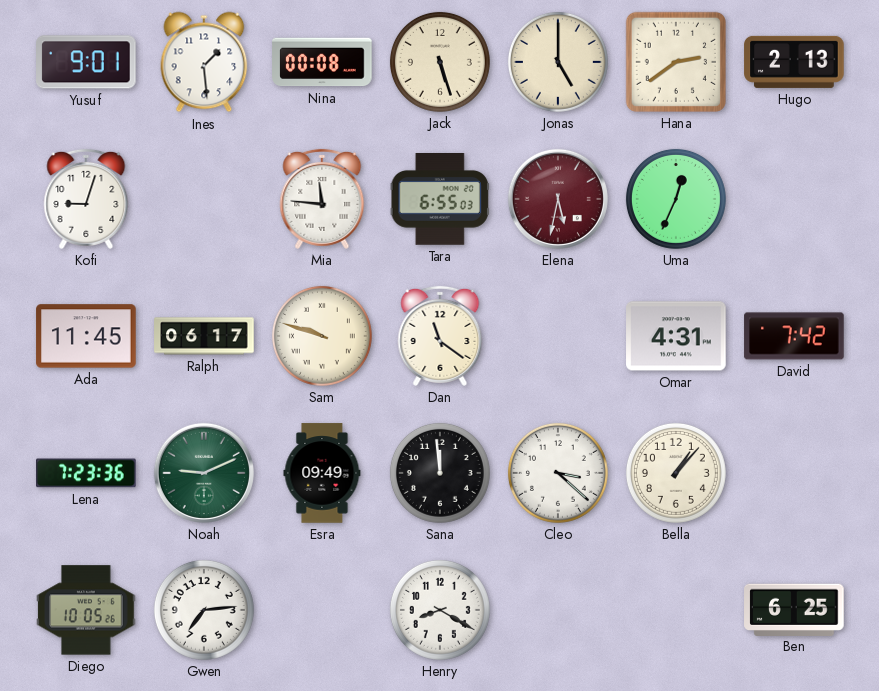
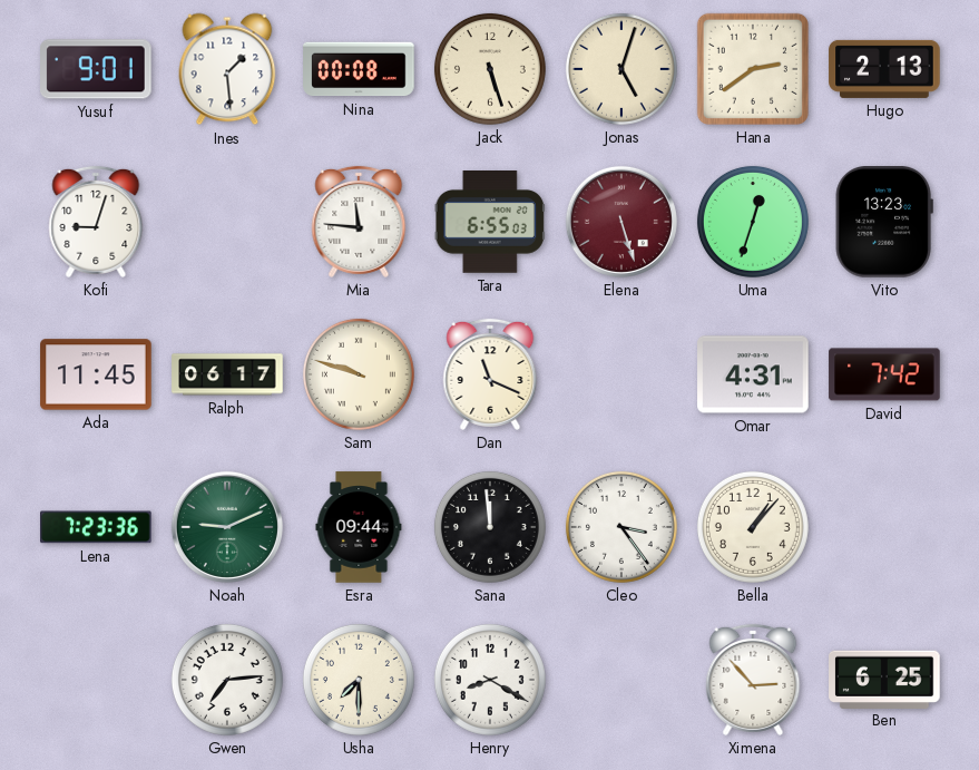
Jonas: 5:00 -> 5:03
Elena: 5:32 -> 5:27
Uma: 12:34 -> 12:33
Vito: none -> 13:23
Dan: 11:21 -> 11:19
Esra: 09:49 -> 09:44
Cleo: 3:22 -> 3:24
Diego: 10:05 -> none
Usha: none -> 7:30
Ximena: none -> 2:53
